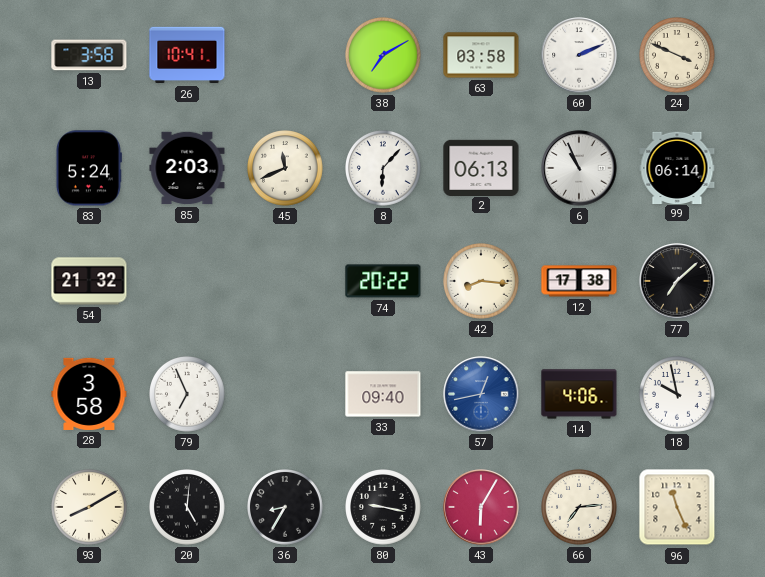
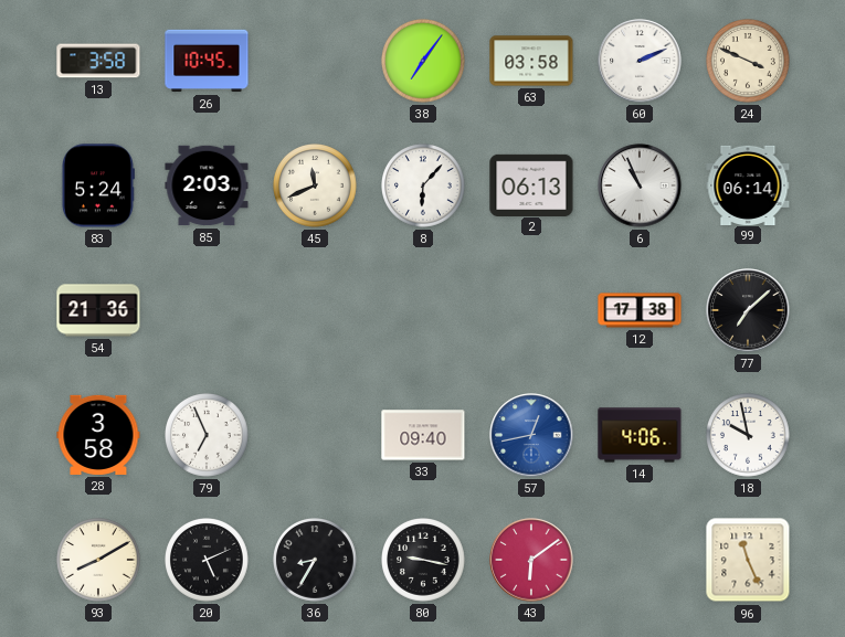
26: 10:41 -> 10:45
38: 7:10 -> 7:06
54: 21:32 -> 21:36
74: 20:22 -> none
42: 8:16 -> none
20: 5:01 -> 5:11
43: 6:05 -> 6:09
66: 7:14 -> none
